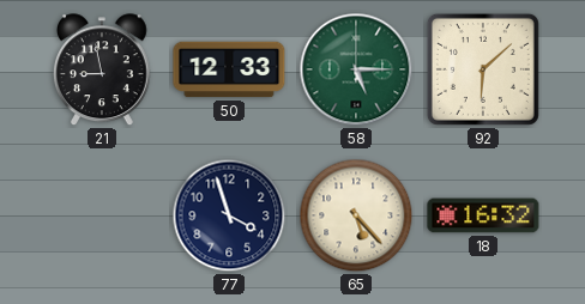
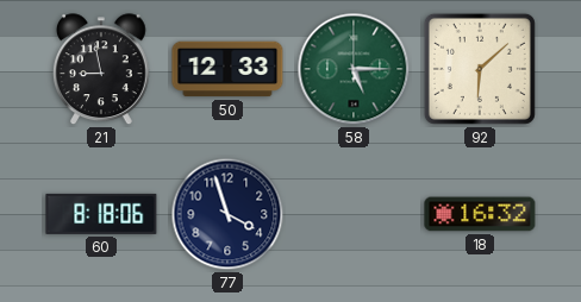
60: none -> 8:18
65: 5:23 -> none
